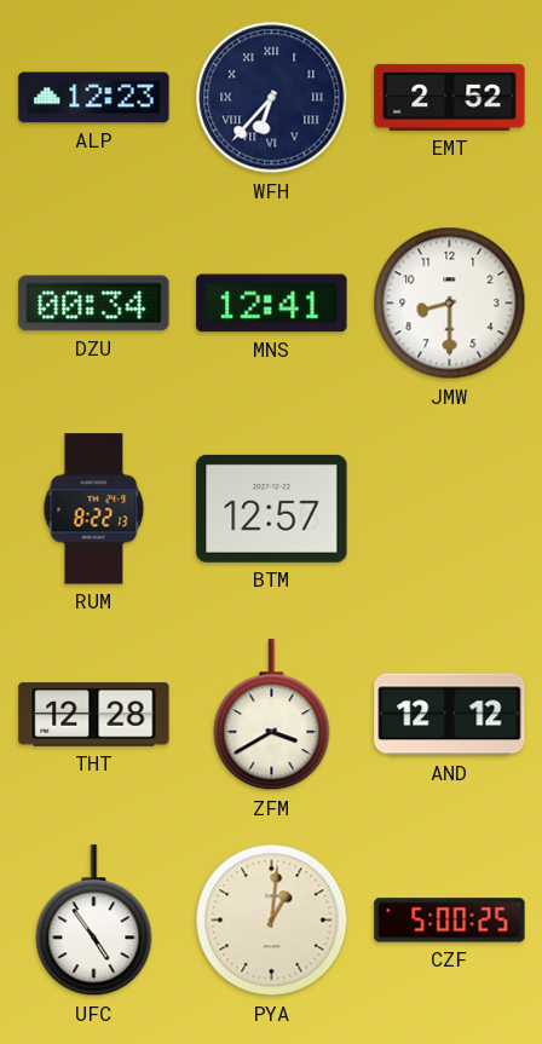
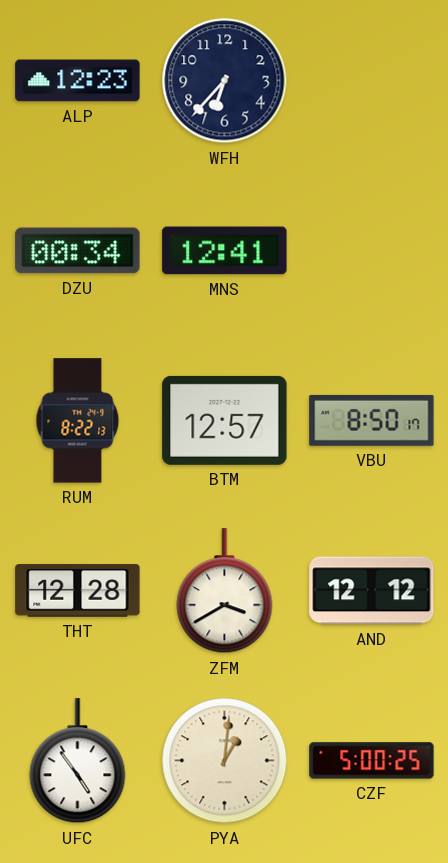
WFH numerals: Roman -> Arabic
EMT: 2:52 -> none
JMW: 8:30 -> none
VBU: none -> 8:50
